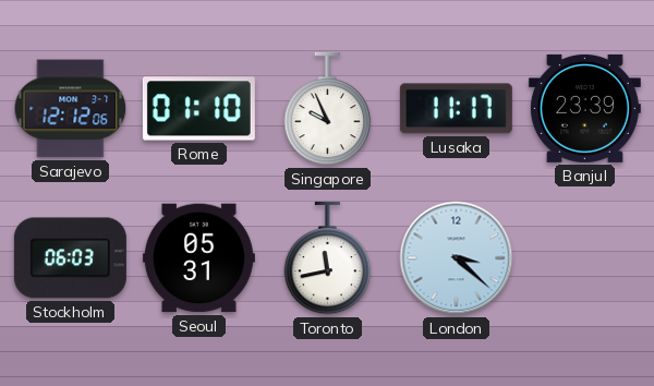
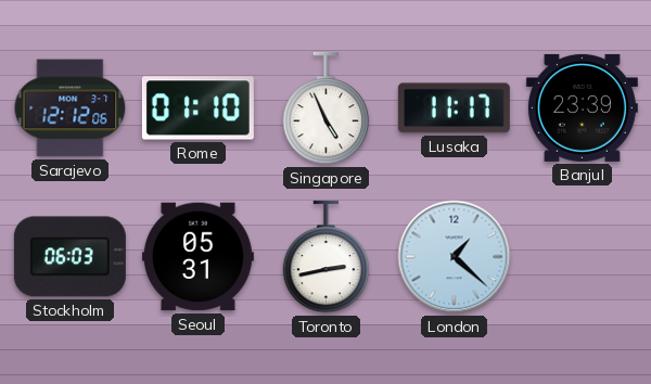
Singapore: 9:56 -> 4:56
Toronto: 11:43 -> 2:43
London: 3:22 -> 1:22
